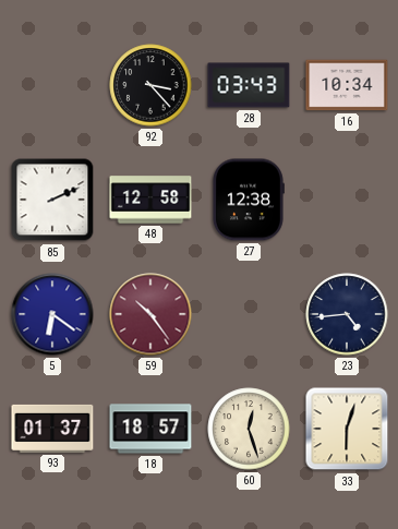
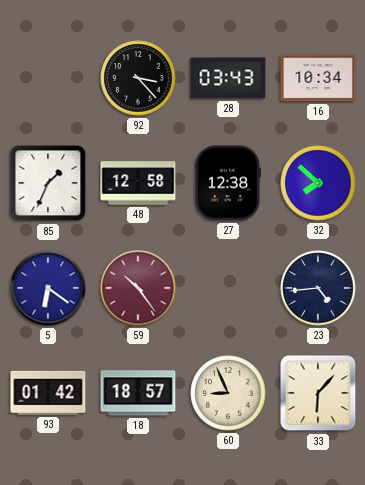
85: 2:11 -> 1:34
32: none -> 7:52
93: 01:37 -> 01:42
60: 12:27 -> 8:56
33: 6:03 -> 6:07
